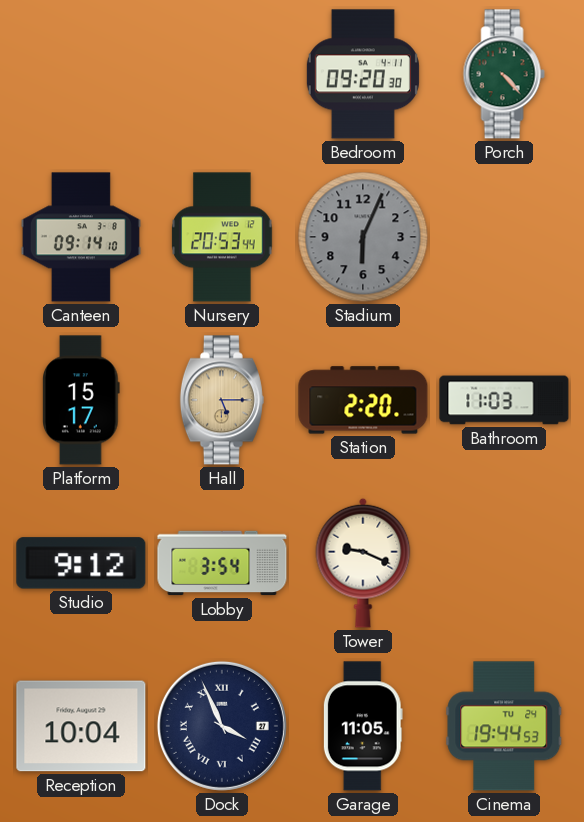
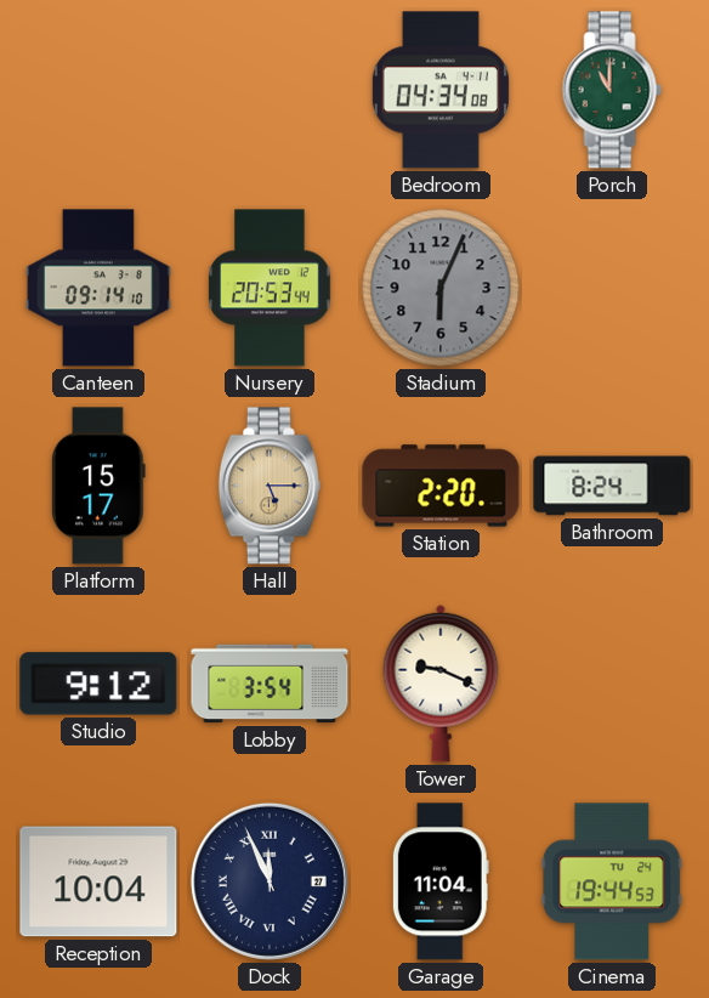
Bedroom: 09:20 -> 04:34
Porch: 4:23 -> 11:00
Bathroom: 11:03 -> 8:24
Dock: 3:56 -> 11:56
Garage: 11:05 -> 11:04
